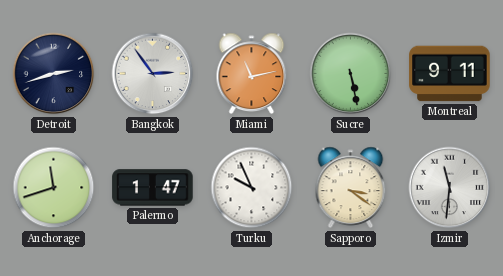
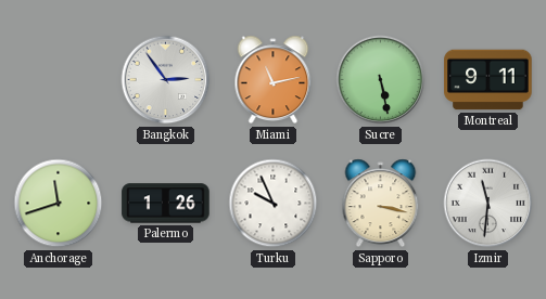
Detroit: 2:42 -> none
Palermo: 1:47 -> 1:26
Sapporo: 3:21 -> 3:17
